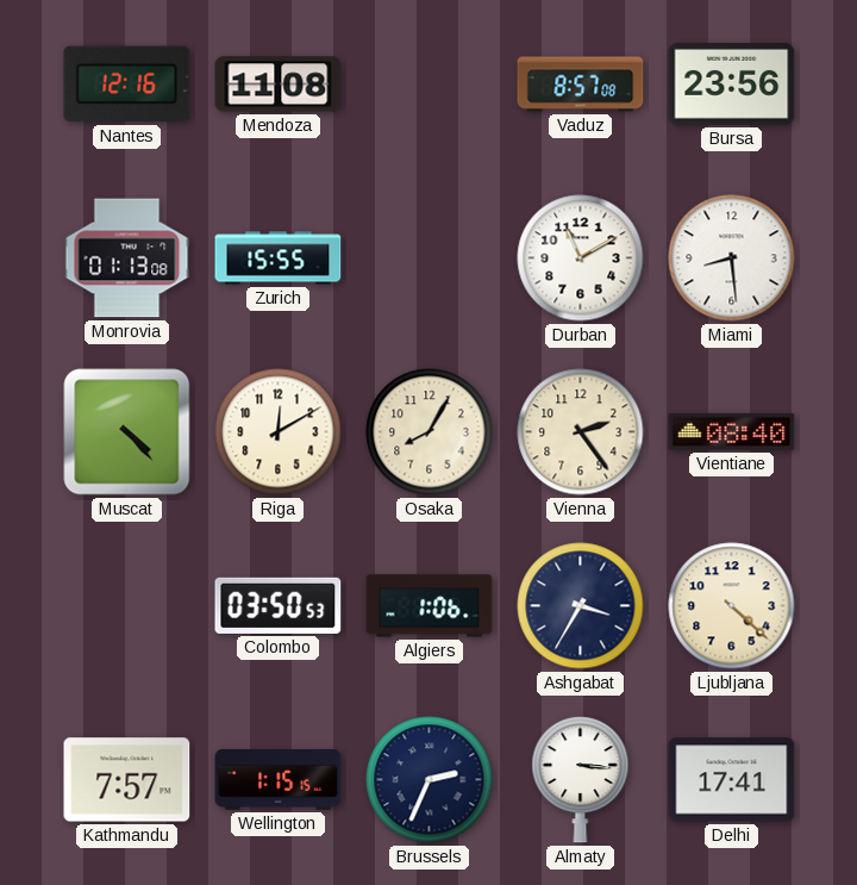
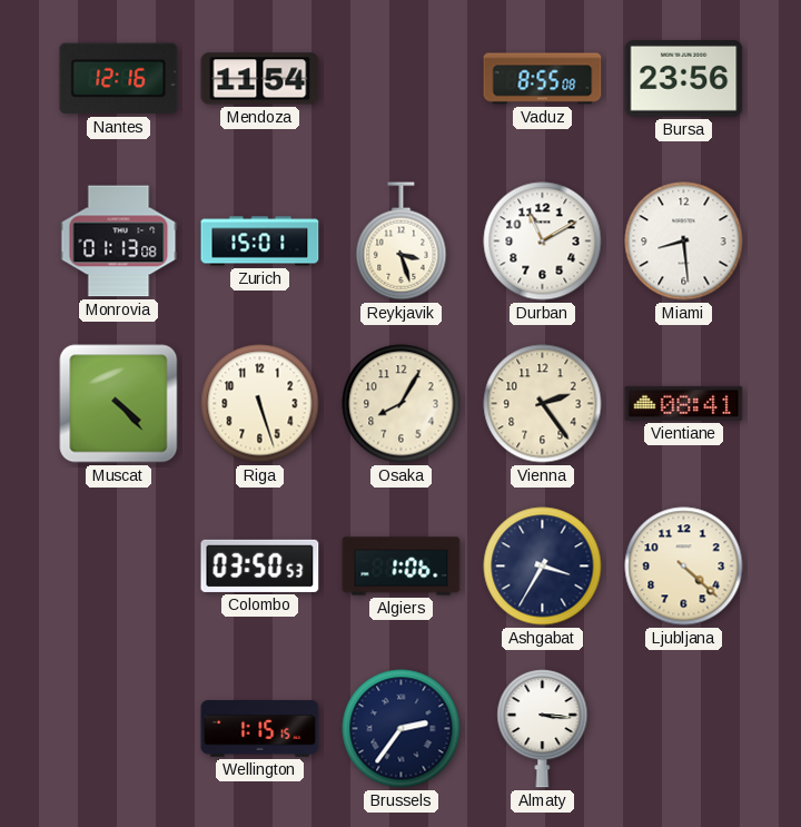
Mendoza: 11:08 -> 11:54
Vaduz: 8:57 -> 8:55
Zurich: 15:55 -> 15:01
Reykjavik: none -> 3:27
Riga: 12:10 -> 5:27
Vientiane: 08:40 -> 08:41
Kathmandu: 7:57 -> none
Brussels: 2:34 -> 2:36
Delhi: 17:41 -> none
